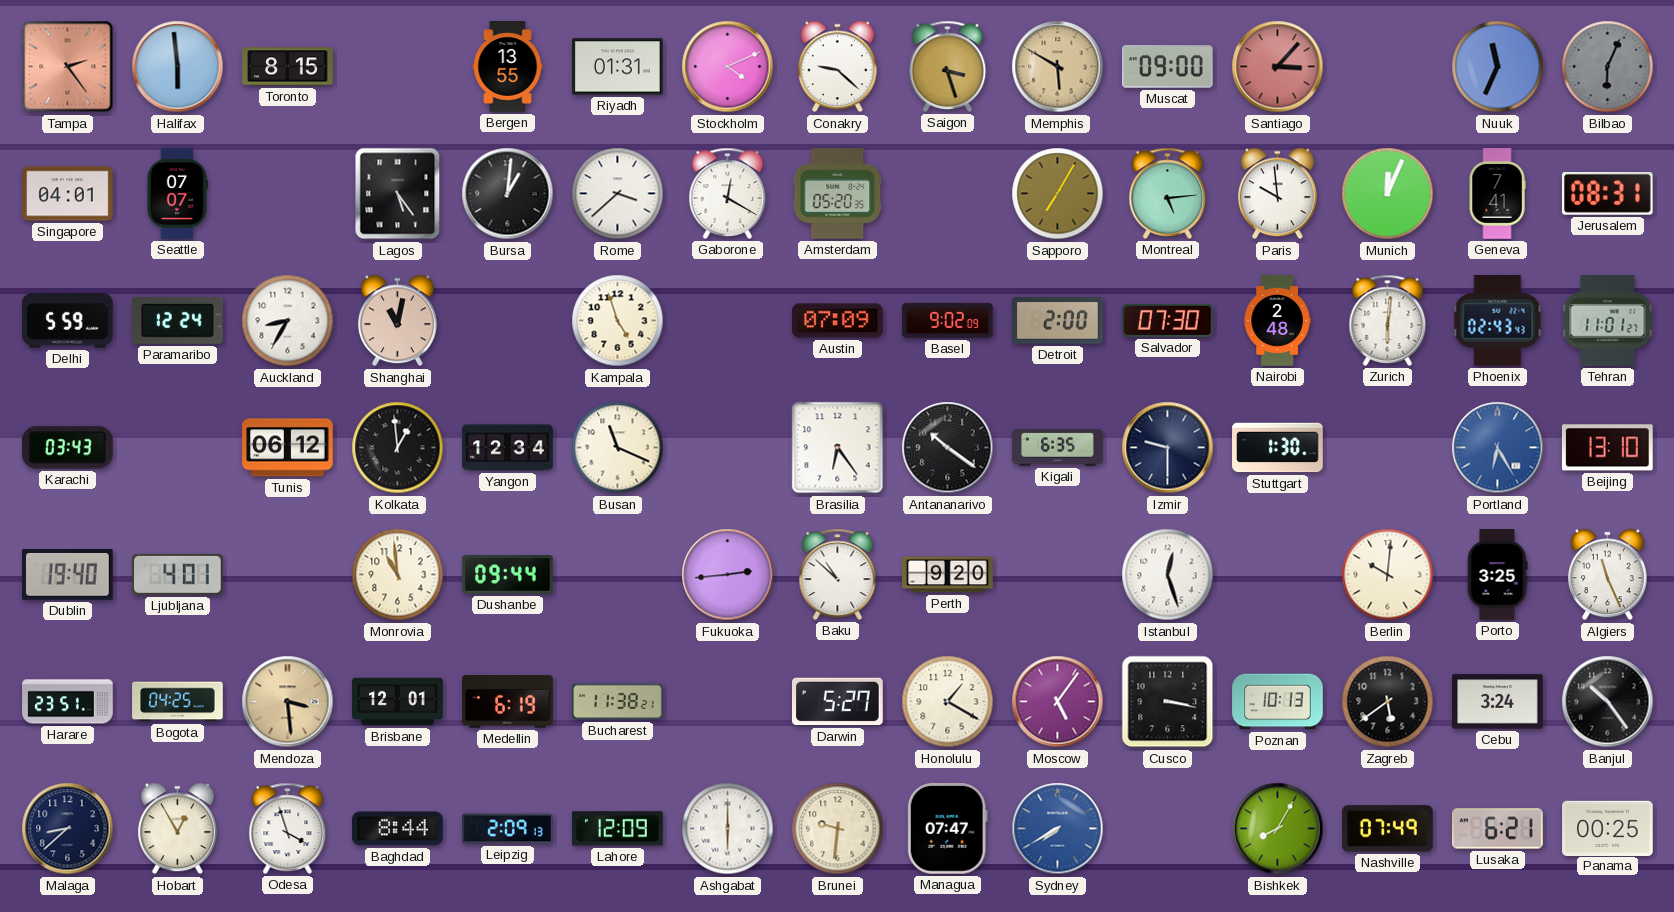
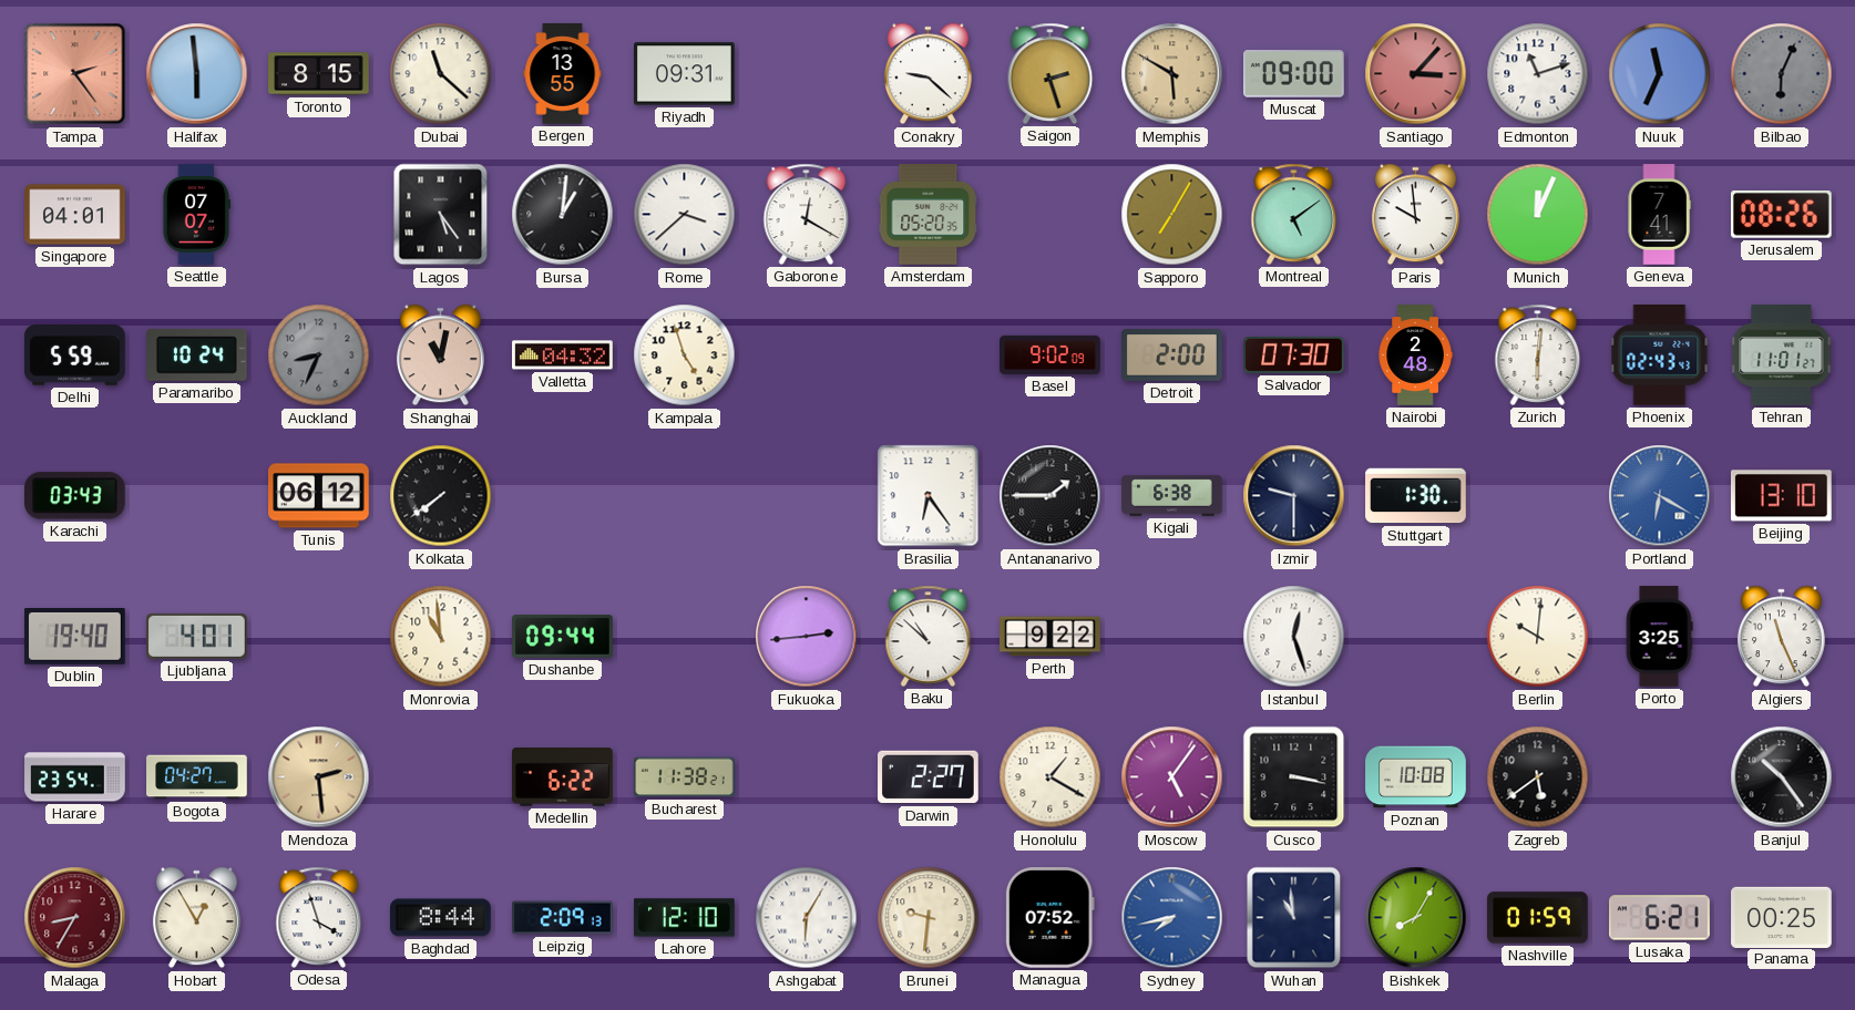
Dubai: none -> 11:22
Riyadh: 01:31 -> 09:31
Stockholm: 4:11 -> none
Saigon: 3:27 -> 2:27
Edmonton: none -> 11:12
Montreal: 5:14 -> 5:09
Jerusalem: 08:31 -> 08:26
Paramaribo: 12:24 -> 10:24
Auckland: 8:35 -> 8:34
Auckland dial: white -> grey
Valletta: none -> 04:32
Austin: 07:09 -> none
Kolkata: 12:59 -> 7:39
Yangon: 12:34 -> none
Busan: 11:19 -> none
Antananarivo: 10:21 -> 1:45
Kigali: 6:35 -> 6:38
Portland: 6:25 -> 6:20
Perth: 9:20 -> 9:22
Harare: 23:51 -> 23:54
Bogota: 04:25 -> 04:27
Mendoza: 3:29 -> 2:29
Brisbane: 12:01 -> none
Medellin: 6:19 -> 6:22
Darwin: 5:27 -> 2:27
Poznan: 10:13 -> 10:08
Cebu: 3:24 -> none
Malaga: 8:38 -> 8:35
Malaga dial: navy -> burgundy
Lahore: 12:09 -> 12:10
Ashgabat: 6:00 -> 6:05
Managua: 07:47 -> 07:52
Sydney: 7:40 -> 7:43
Wuhan: none -> 10:59
Nashville: 07:49 -> 01:59
